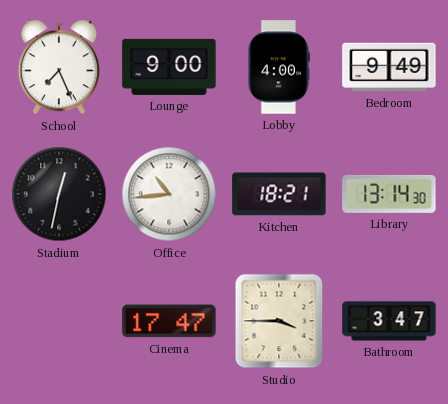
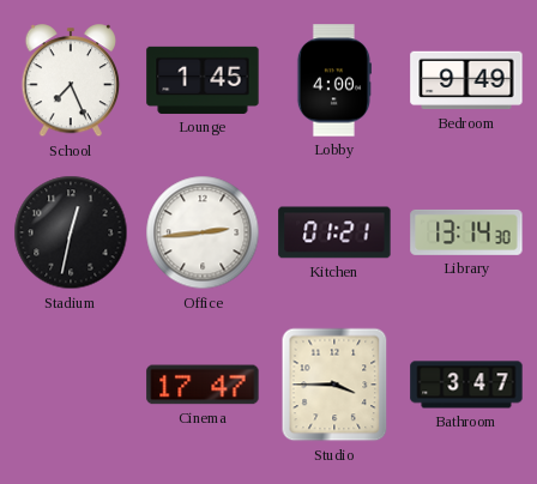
Lounge: 9:00 -> 1:45
Office: 10:44 -> 2:44
Kitchen: 18:21 -> 01:21
